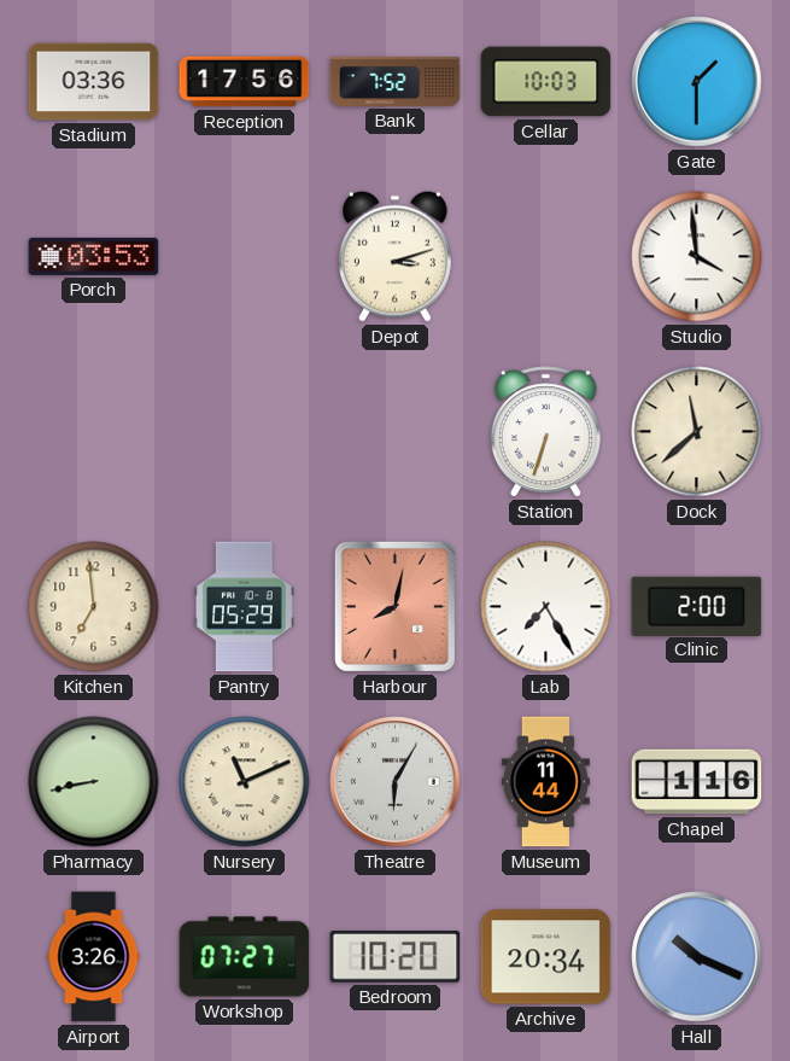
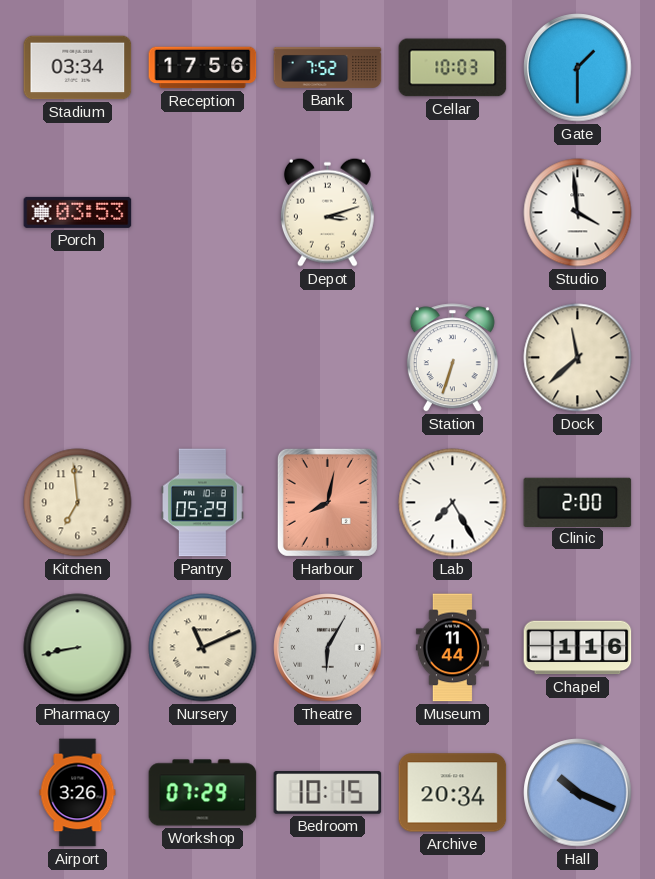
Stadium: 03:36 -> 03:34
Workshop: 07:27 -> 07:29
Bedroom: 10:20 -> 10:15
